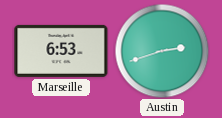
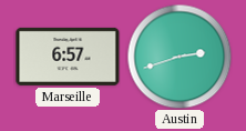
Marseille: 6:53 -> 6:57
